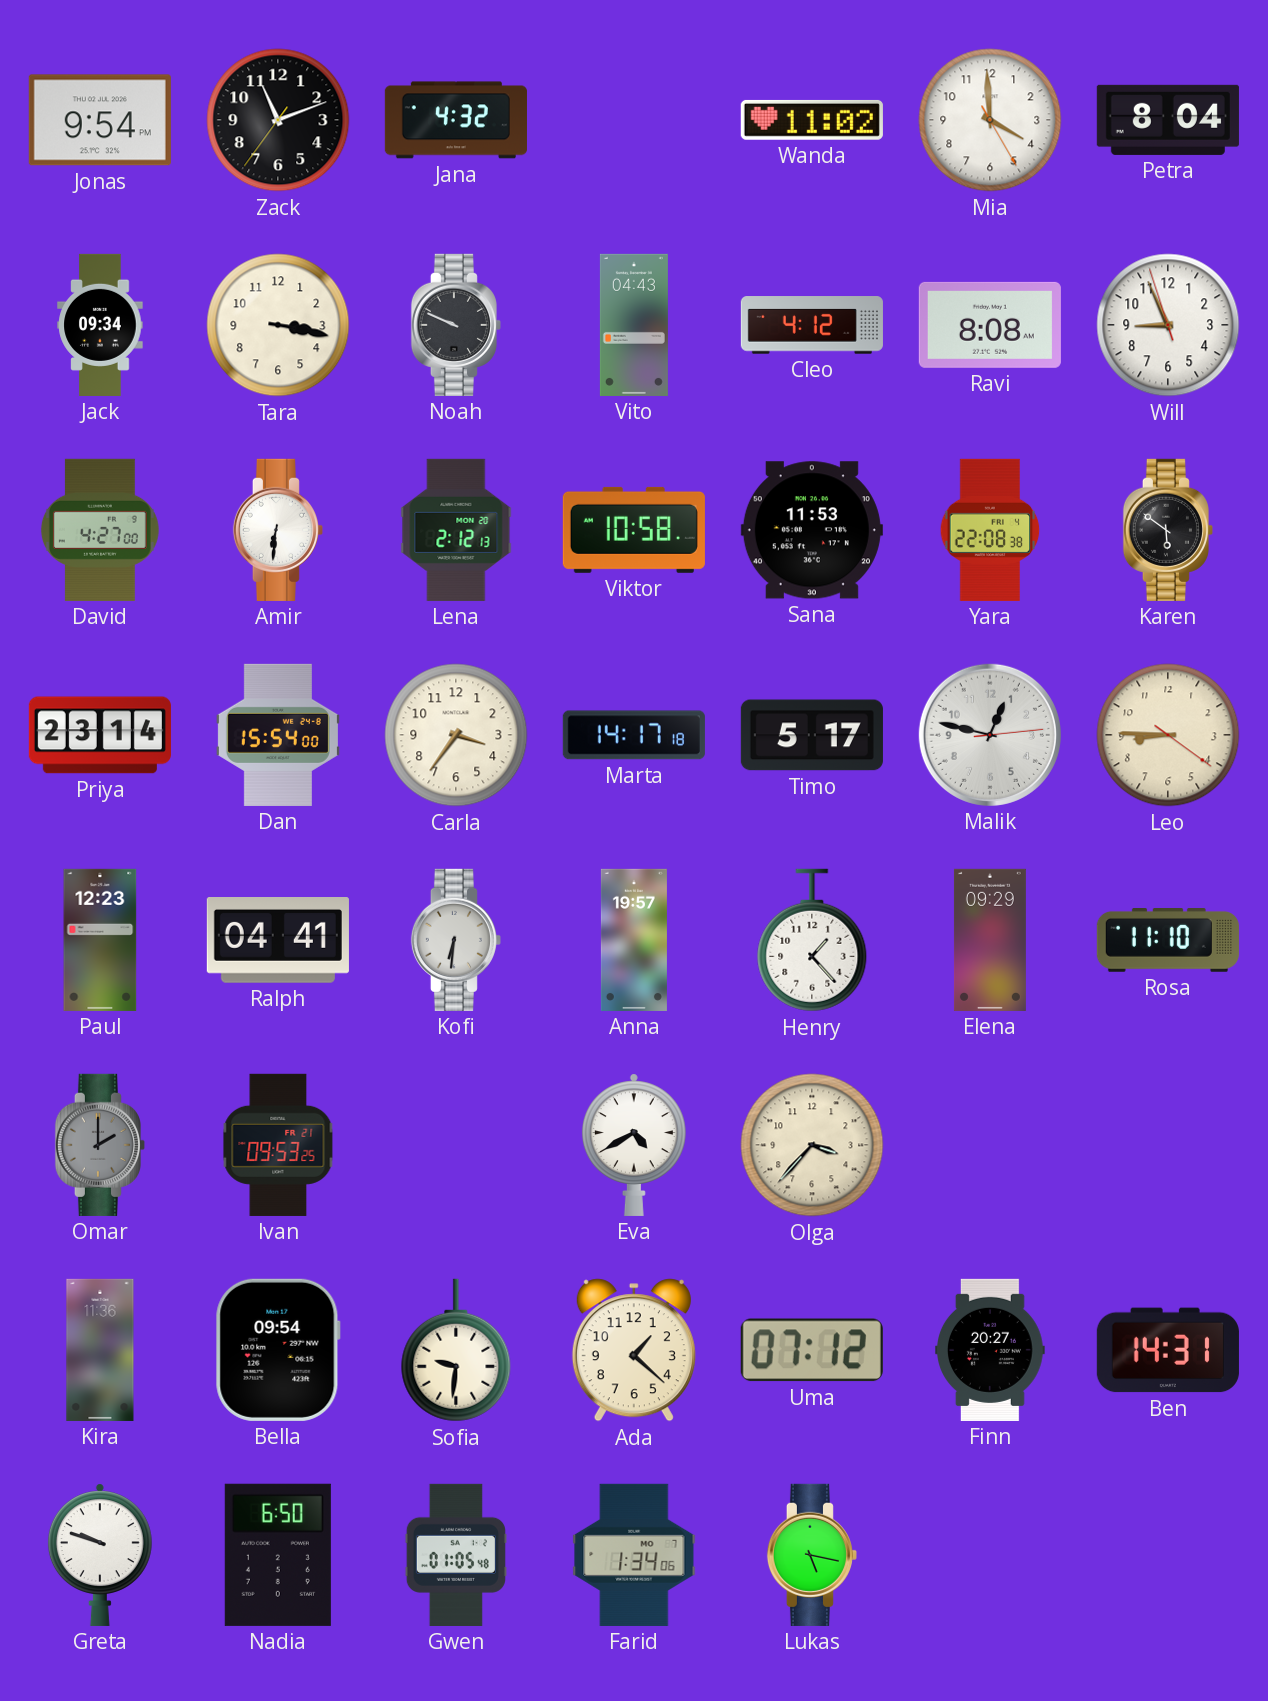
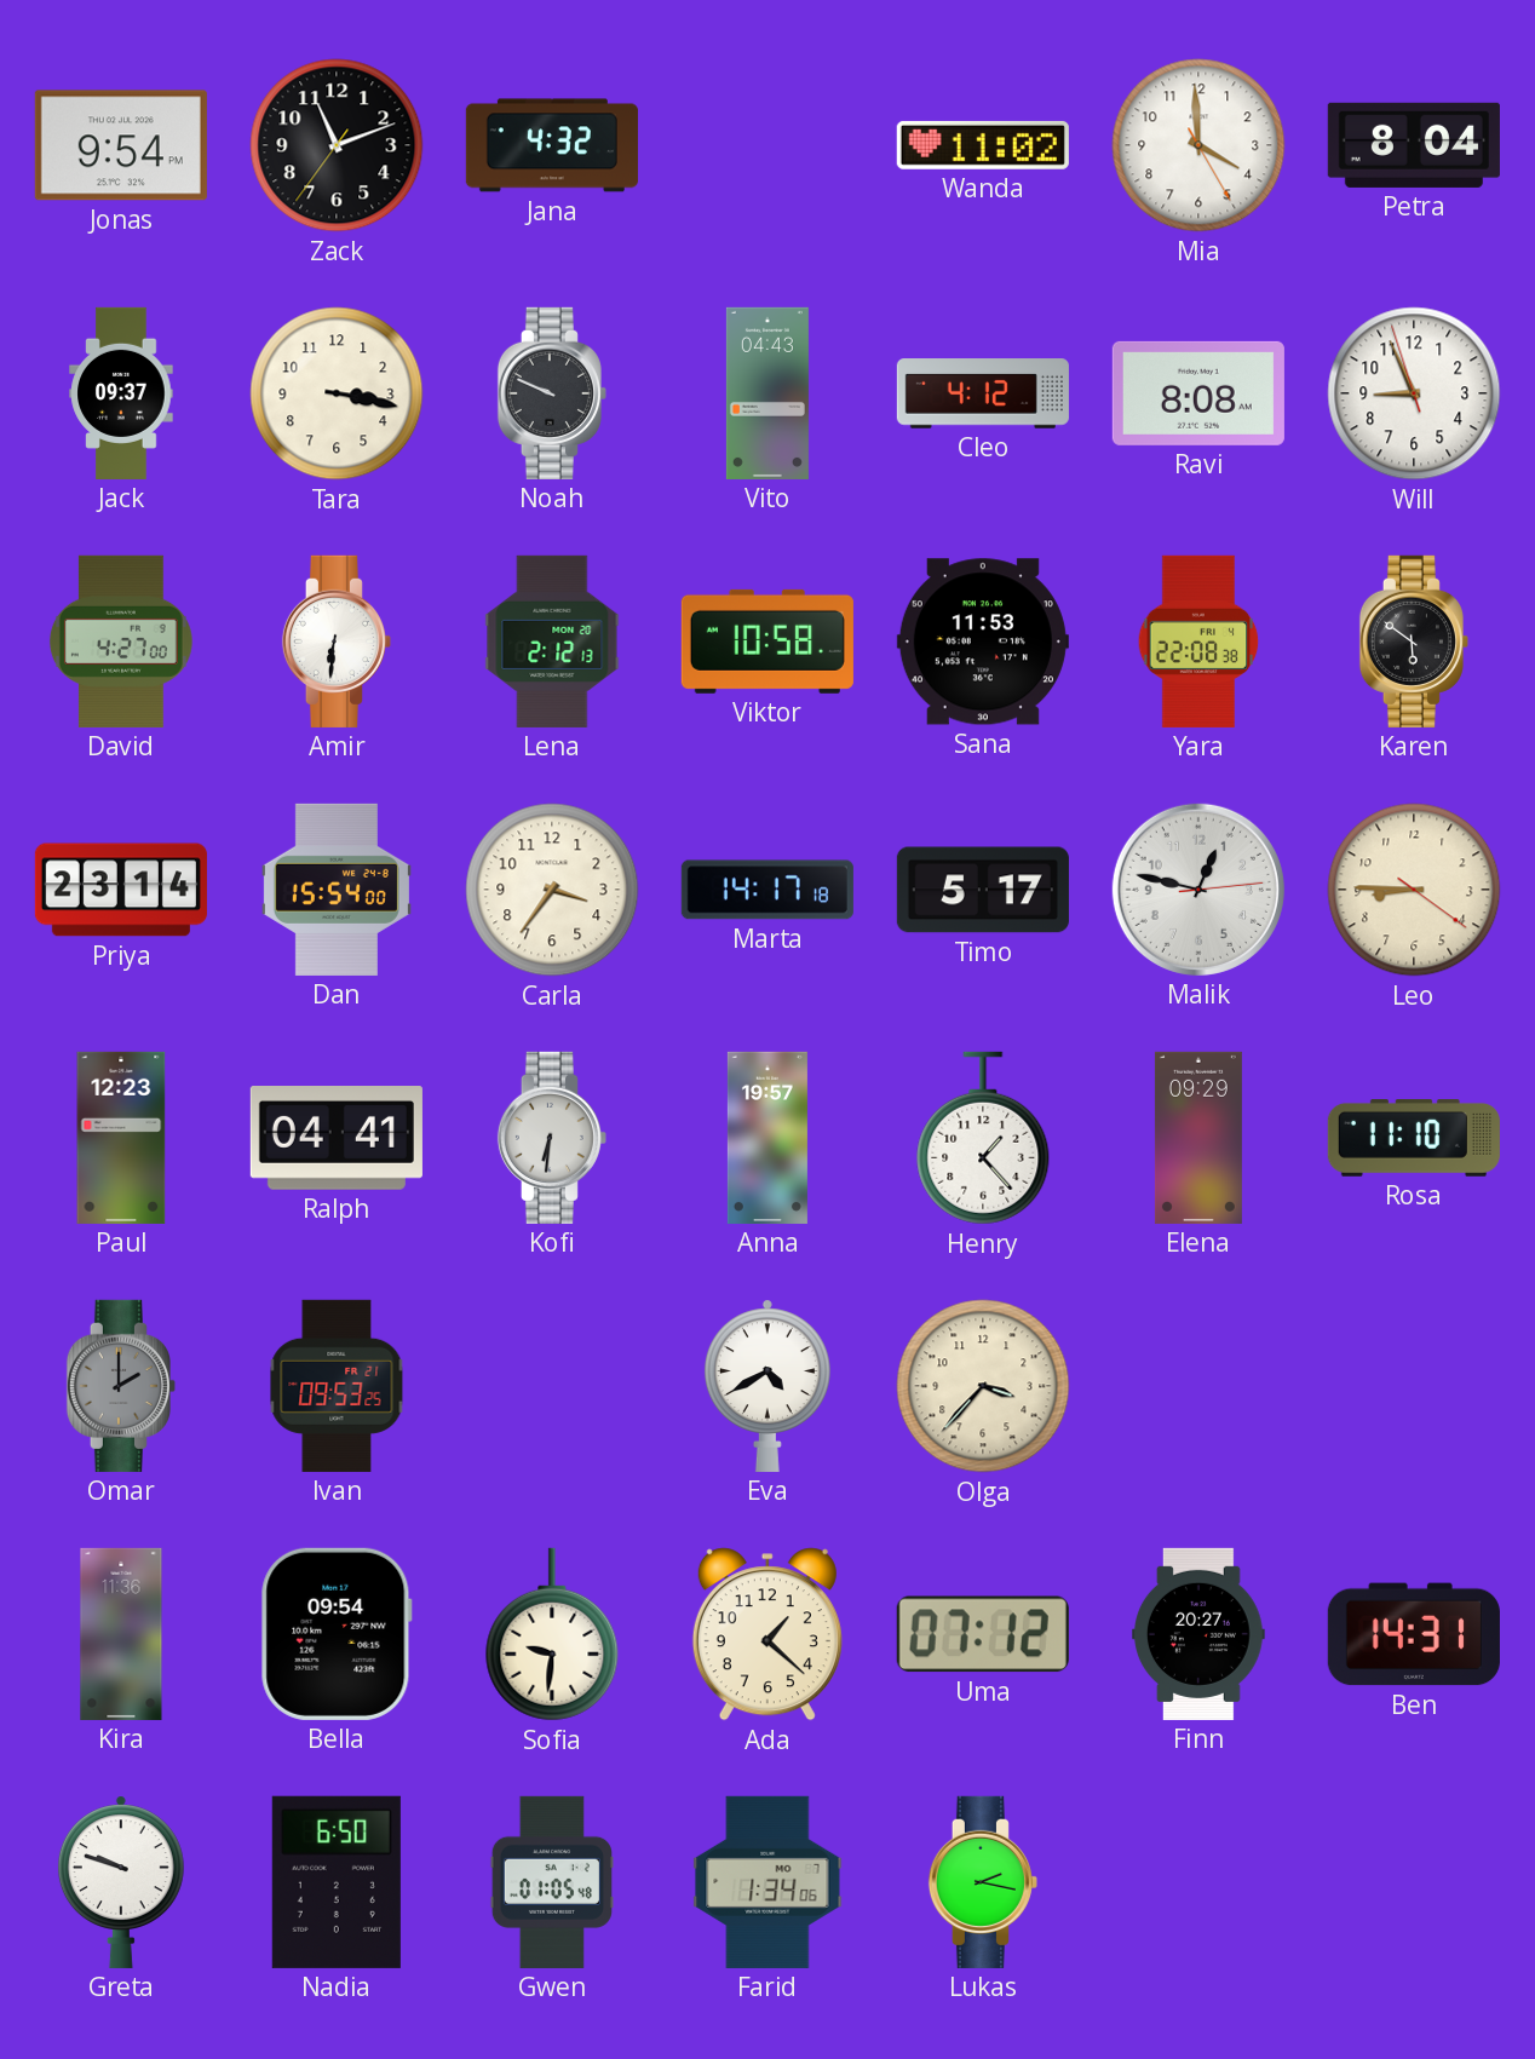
Jack: 09:34 -> 09:37
Lukas: 5:17 -> 2:17
